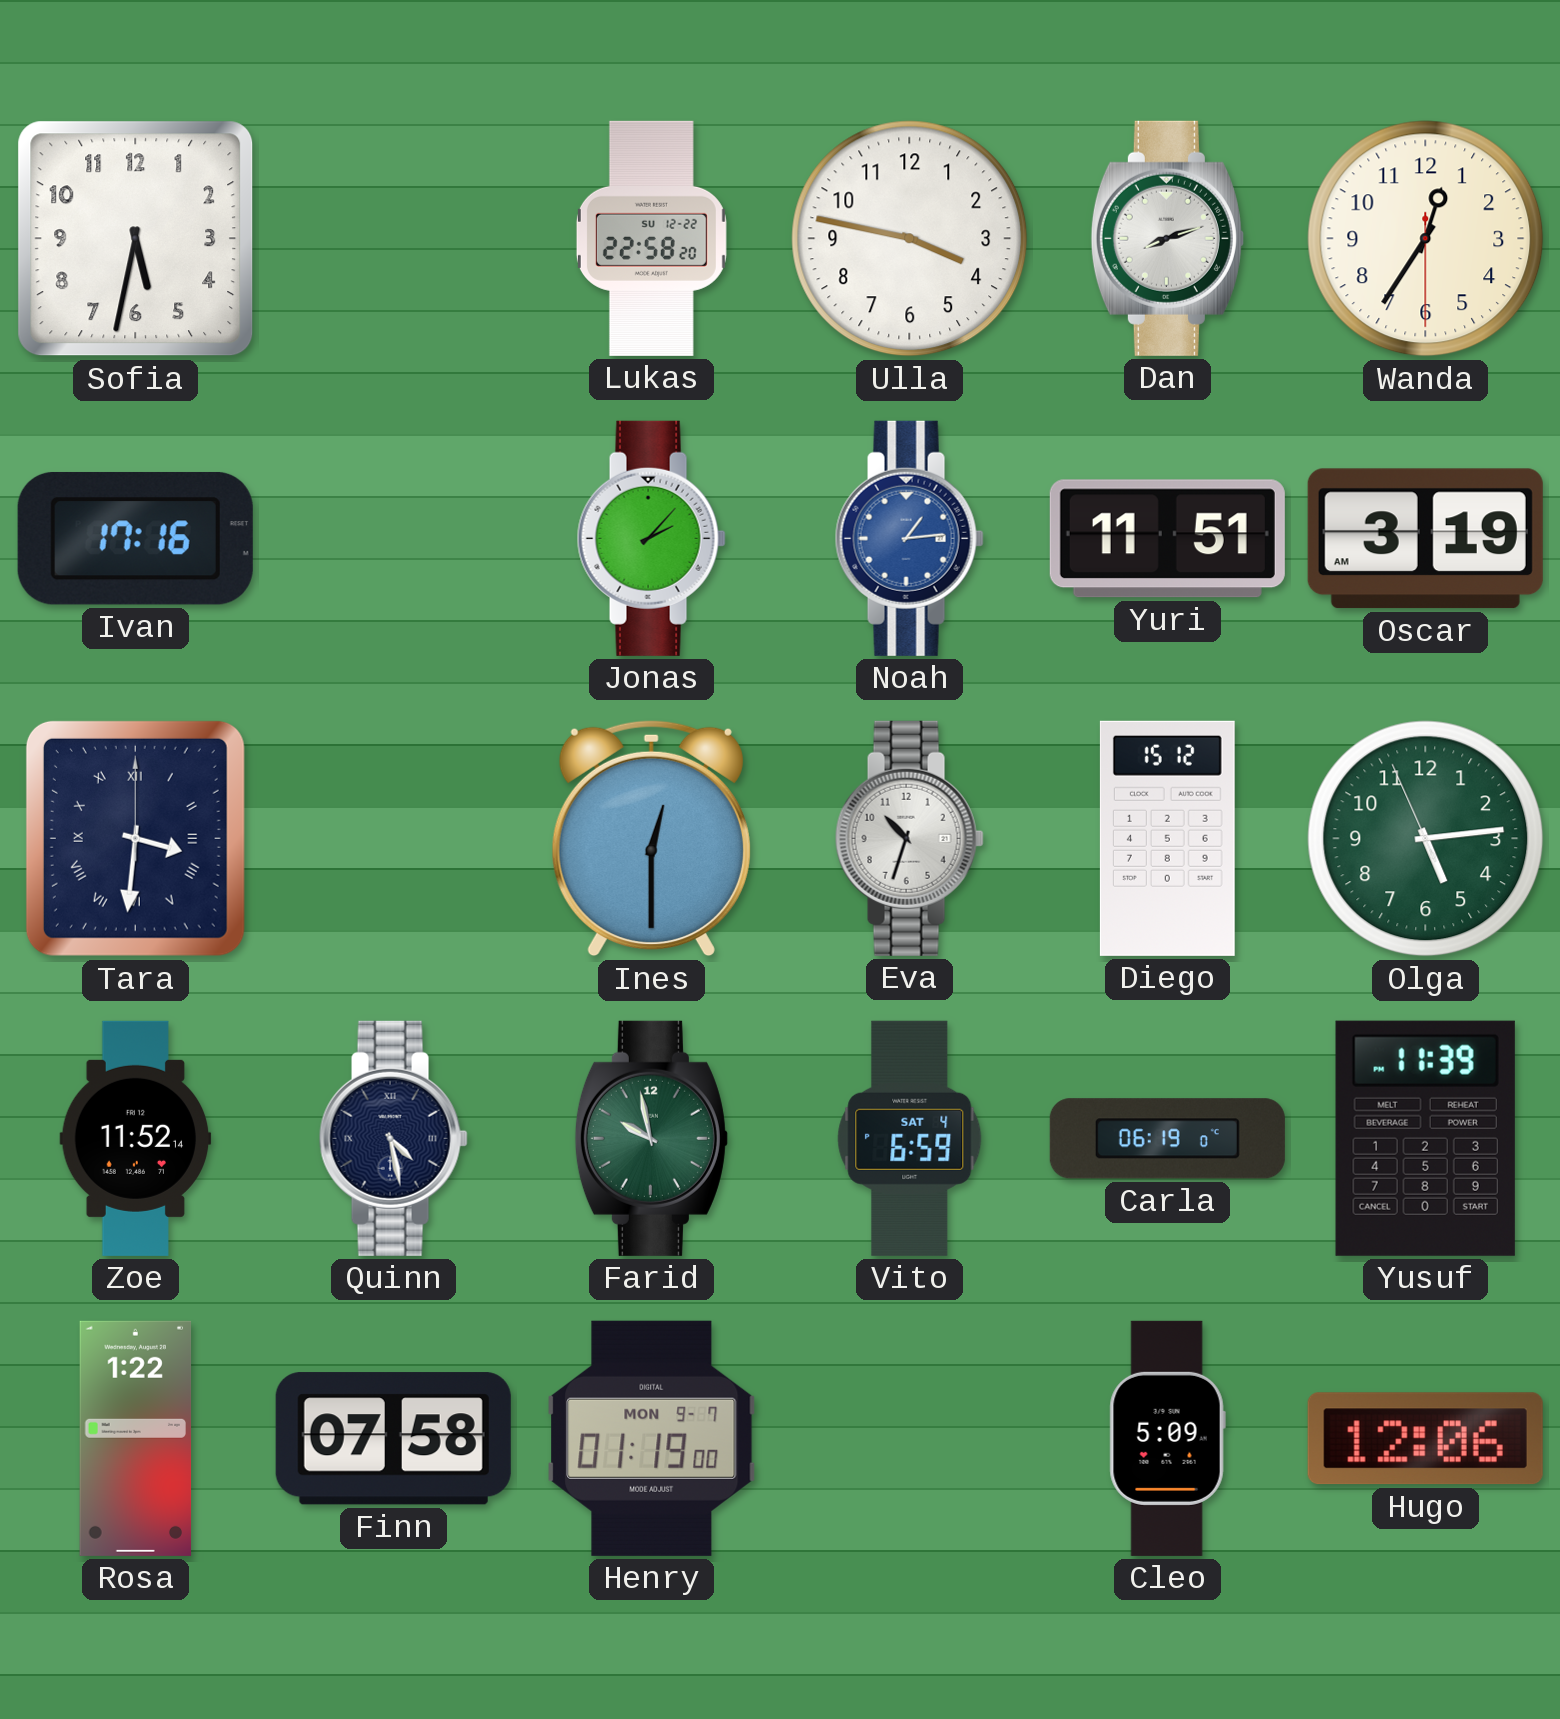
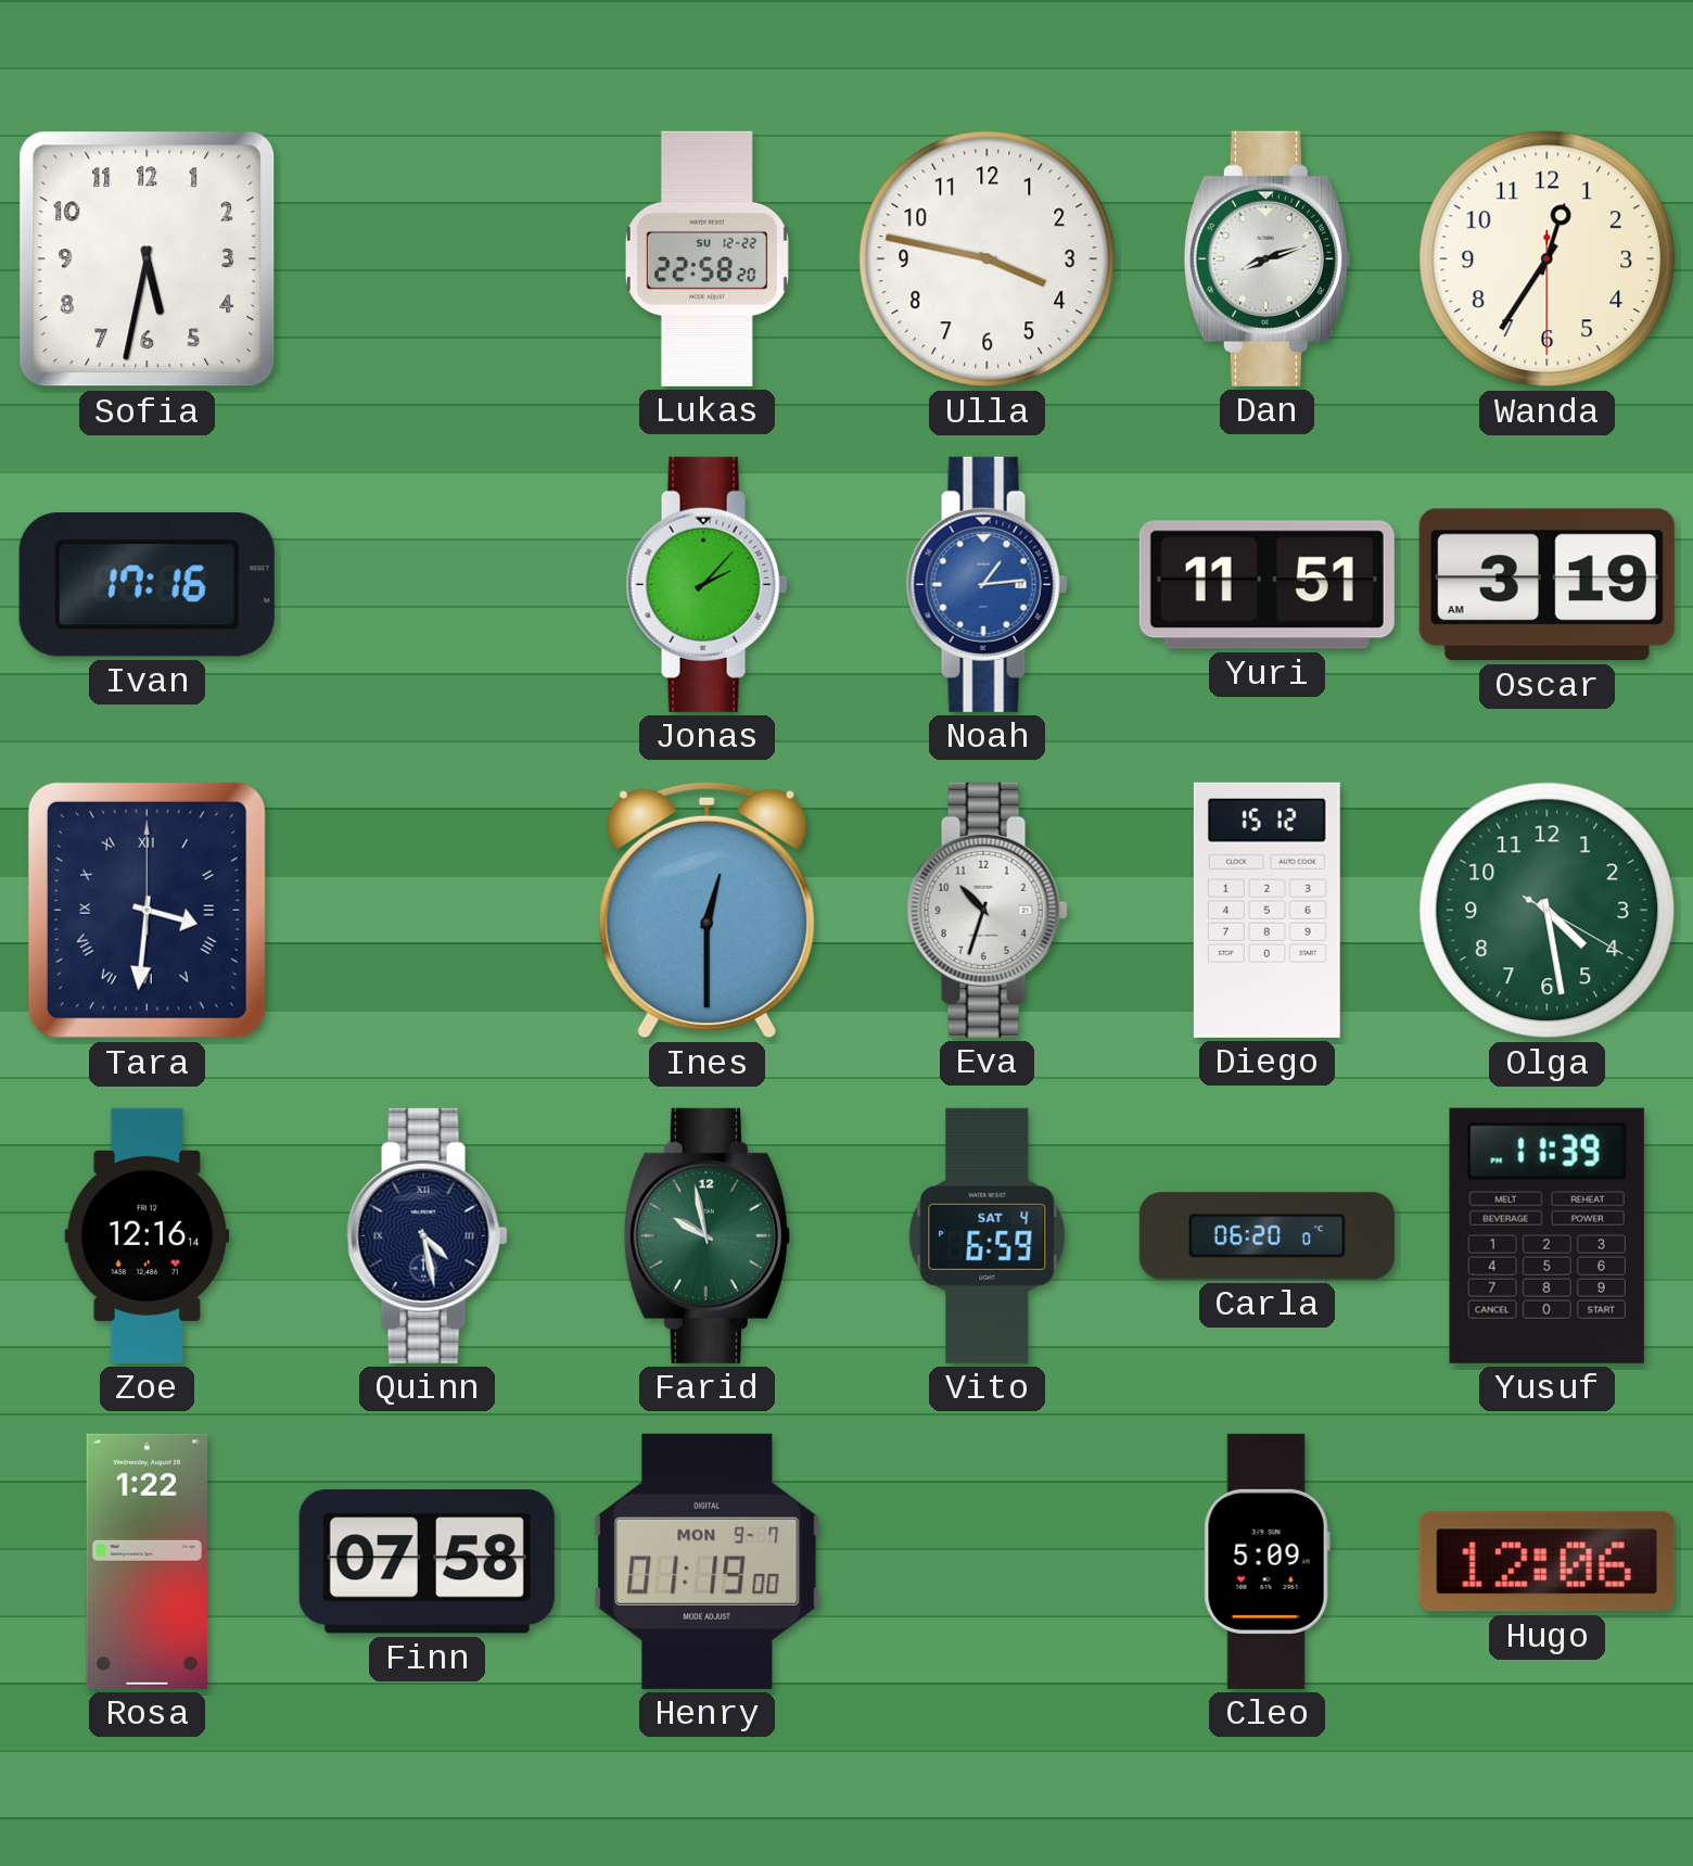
Olga: 5:13 -> 4:28
Zoe: 11:52 -> 12:16
Carla: 06:19 -> 06:20
